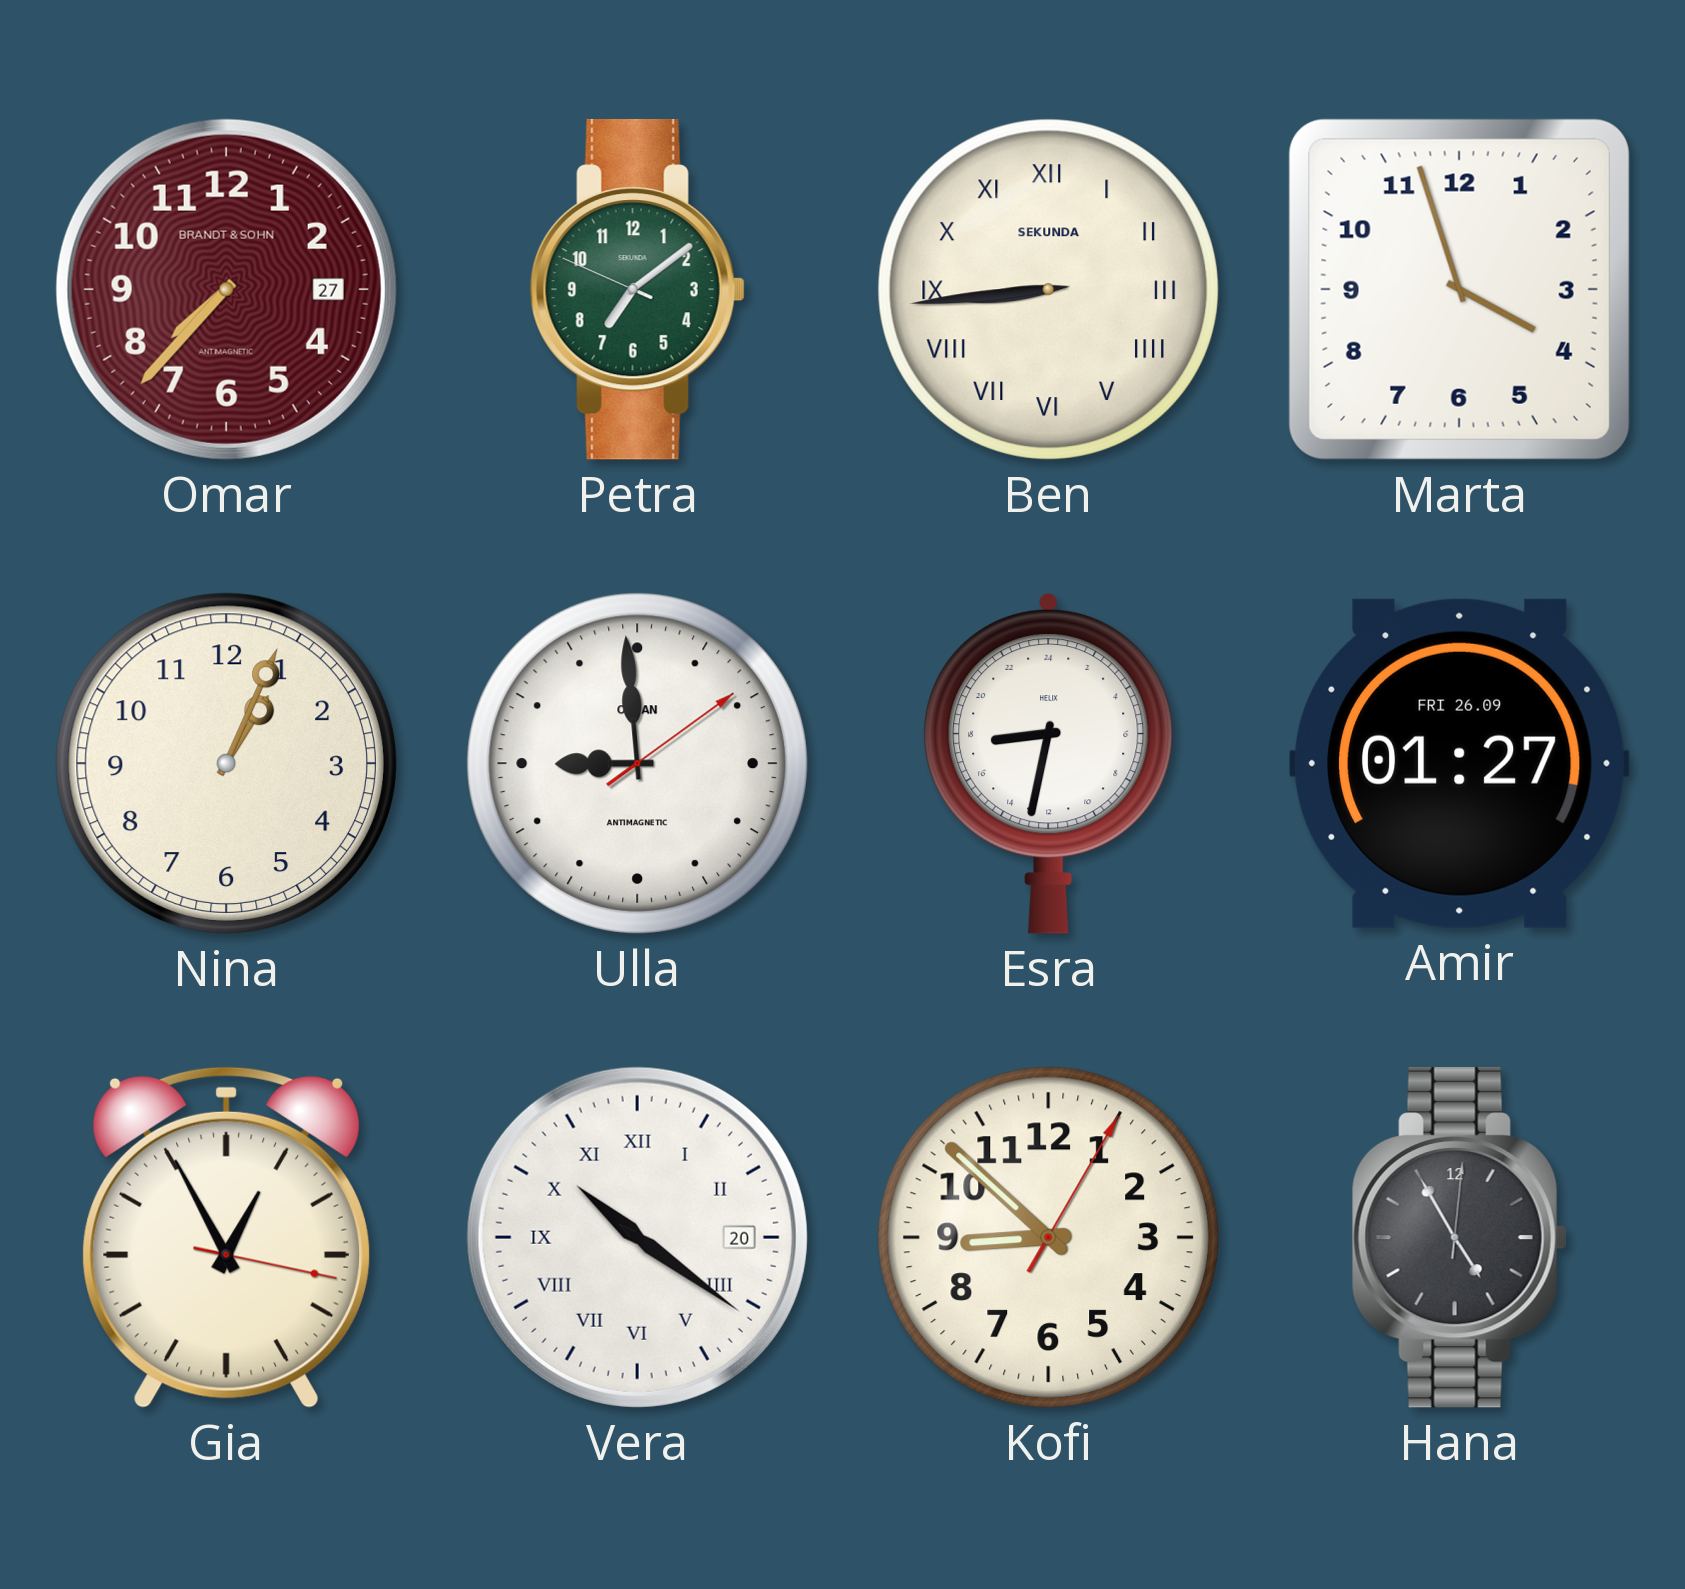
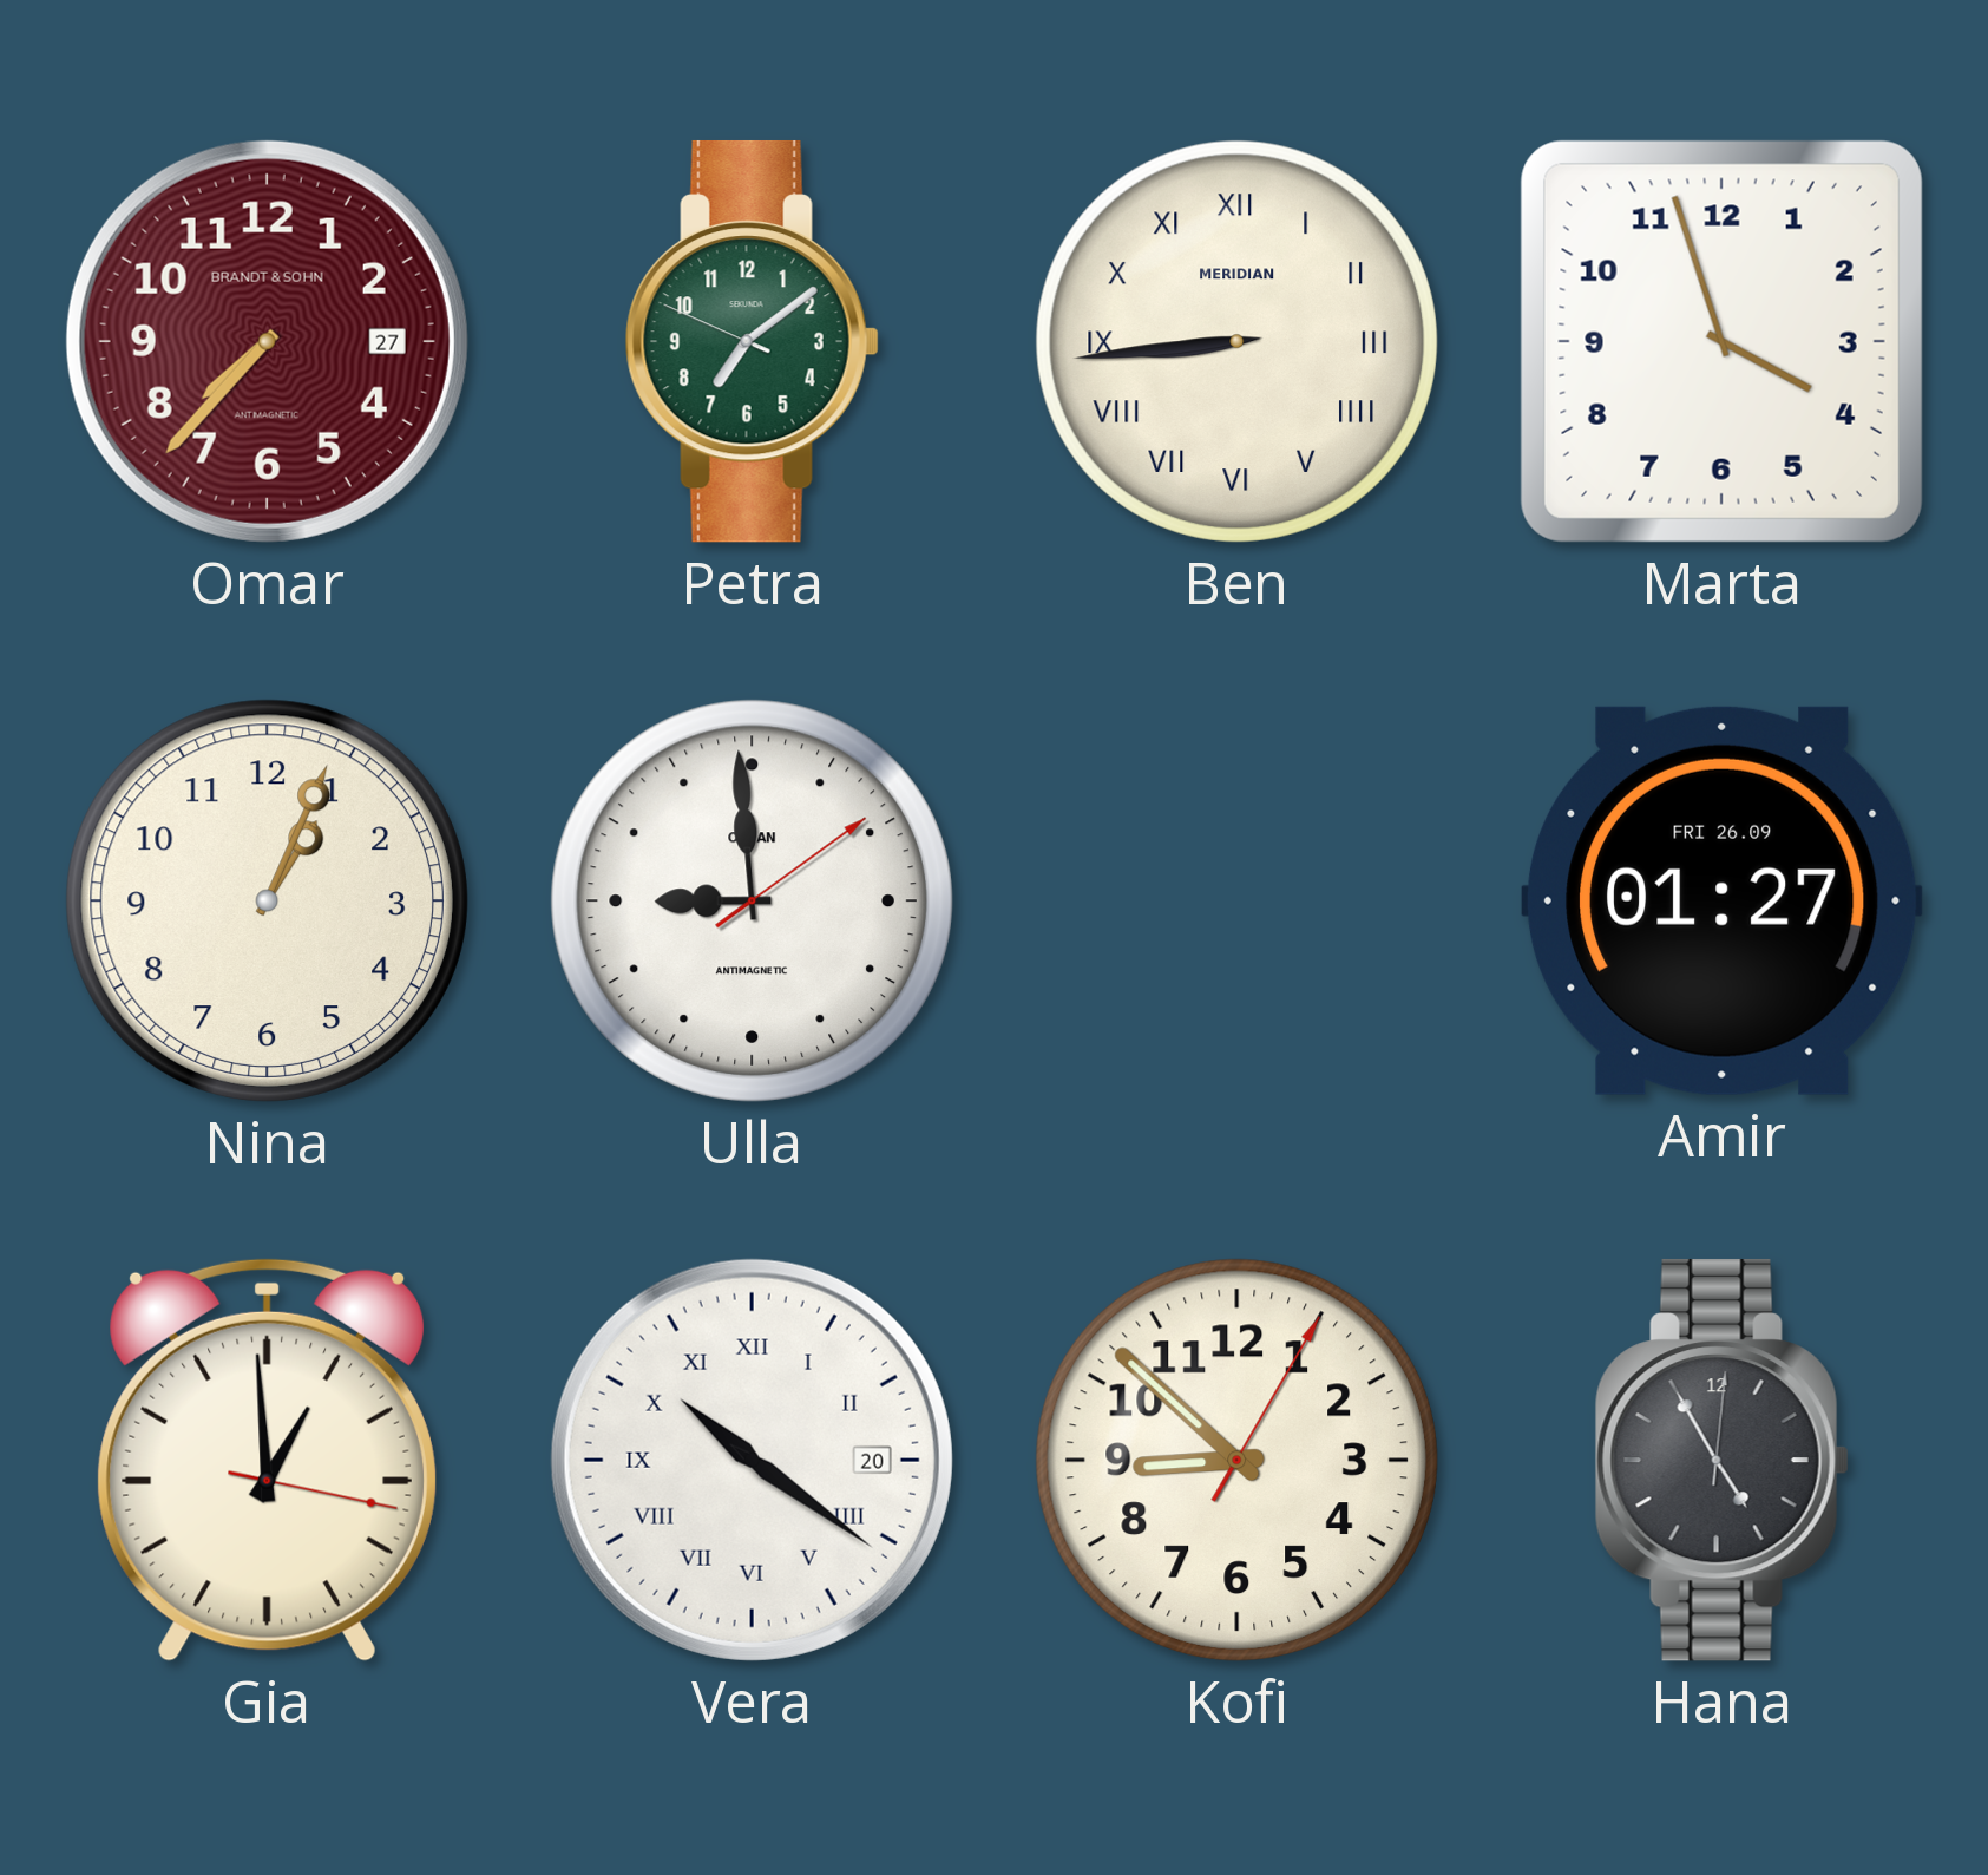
Ben brand: SEKUNDA -> MERIDIAN
Esra: 17:32 -> none
Gia: 12:55 -> 12:59
